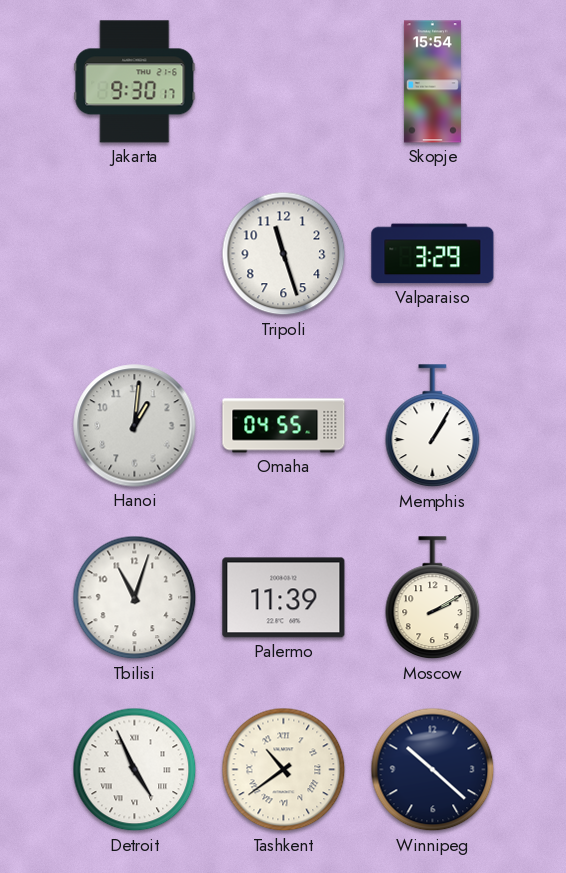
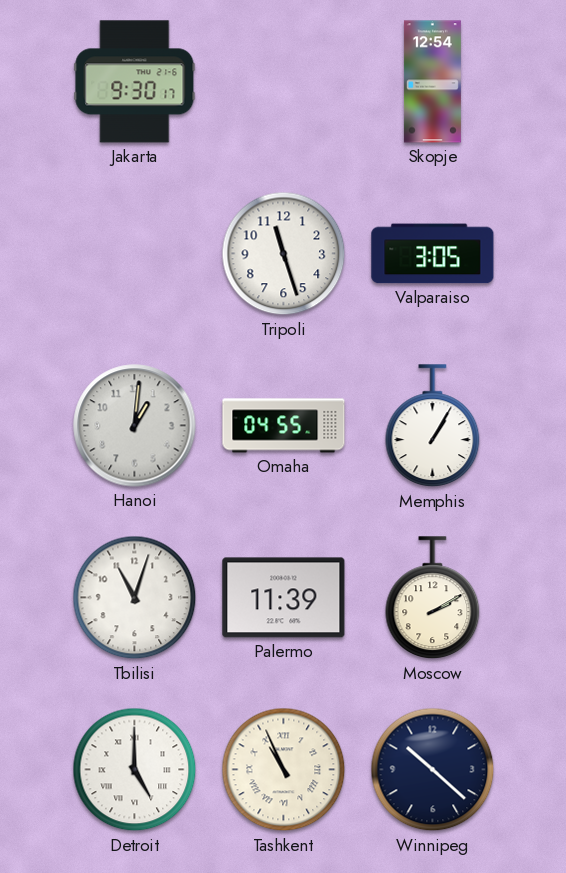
Skopje: 15:54 -> 12:54
Valparaiso: 3:29 -> 3:05
Detroit: 4:56 -> 5:00
Tashkent: 10:39 -> 10:56
